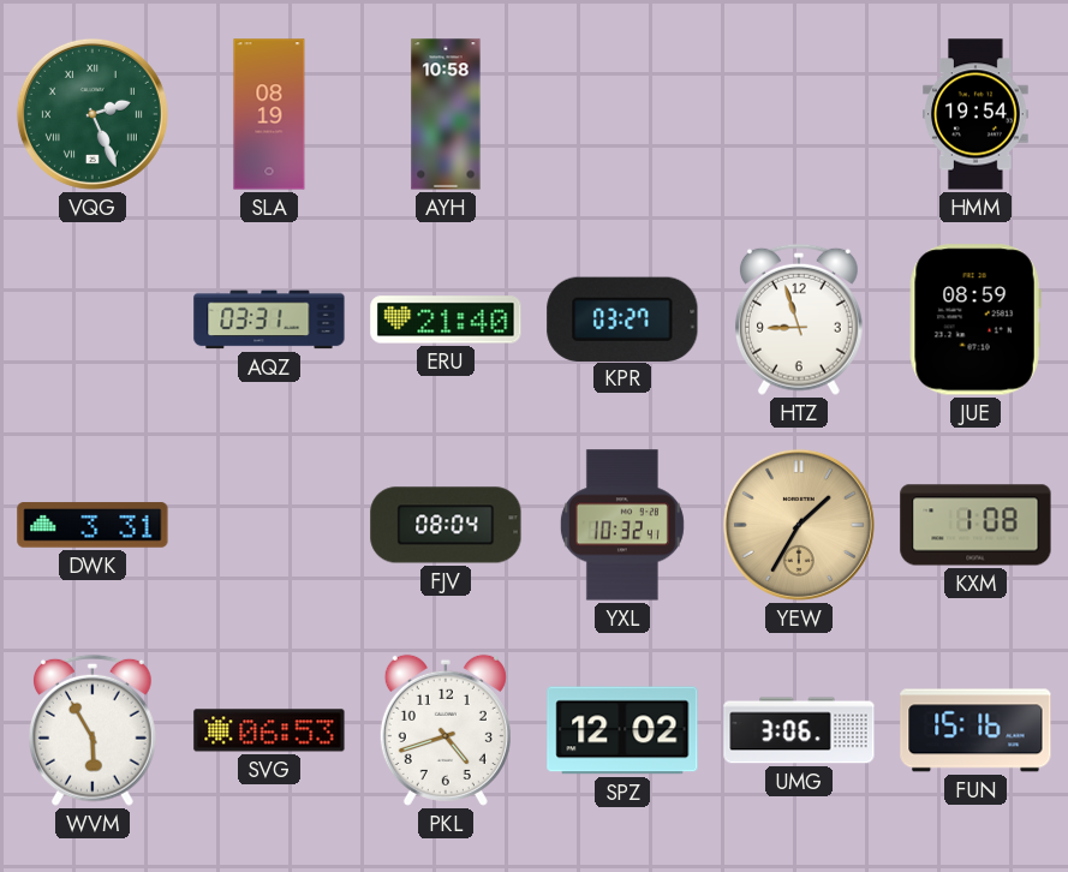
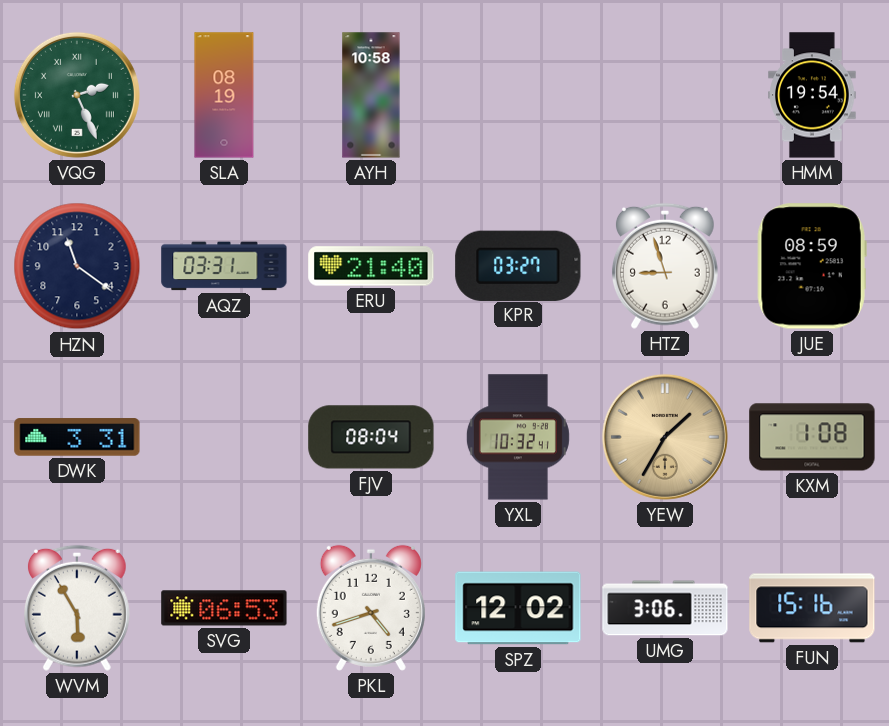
HZN: none -> 11:21
